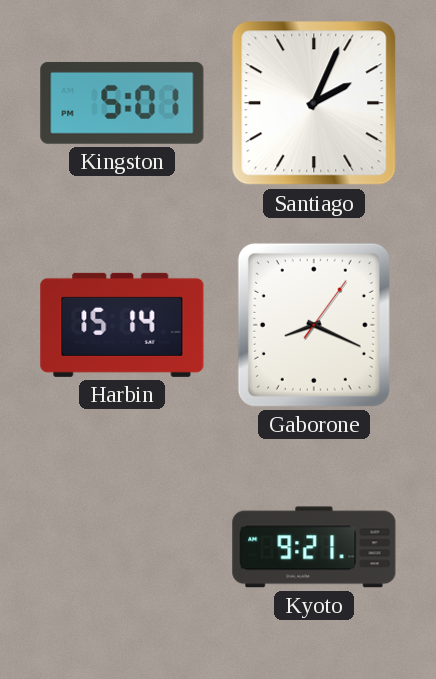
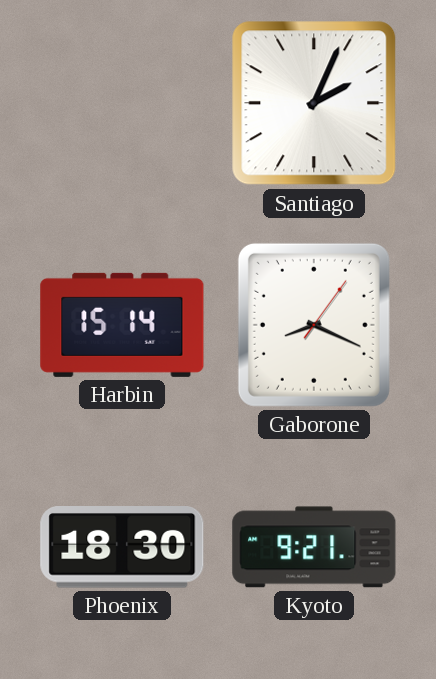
Kingston: 5:01 -> none
Phoenix: none -> 18:30
